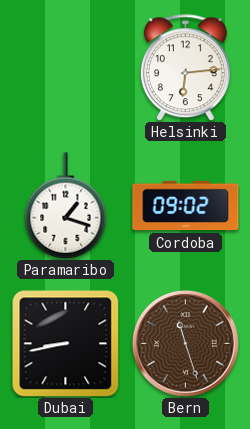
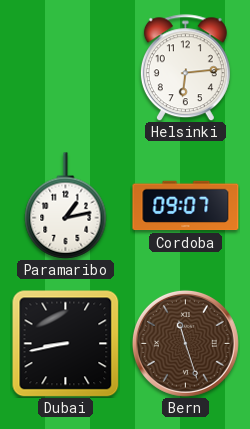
Paramaribo: 1:18 -> 1:13
Cordoba: 09:02 -> 09:07
